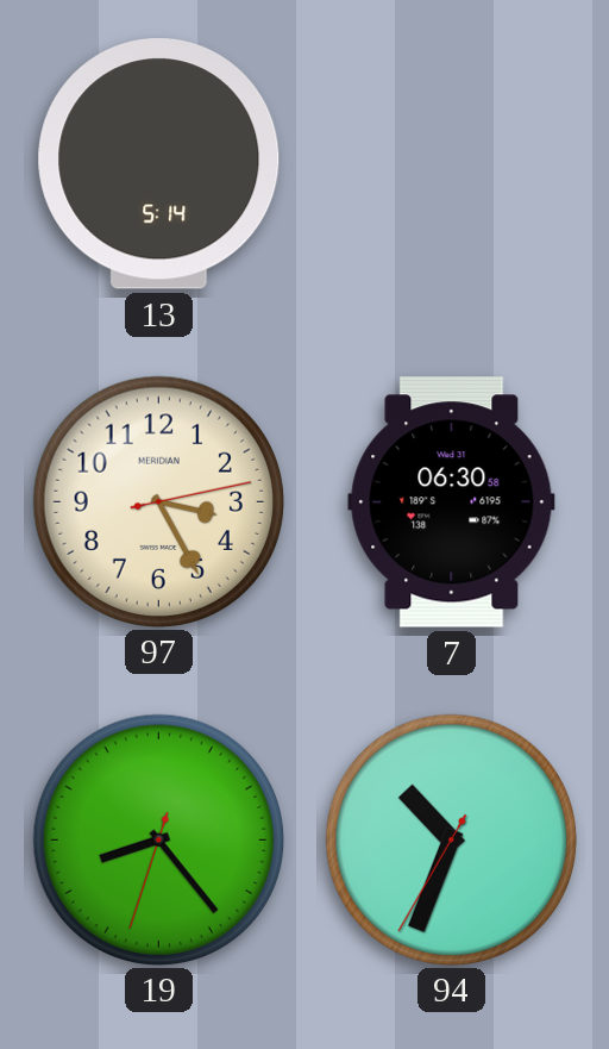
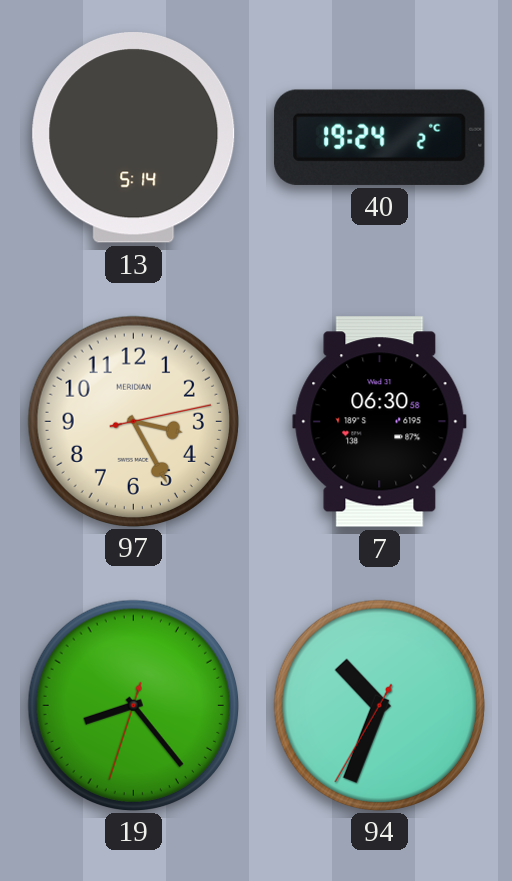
40: none -> 19:24
